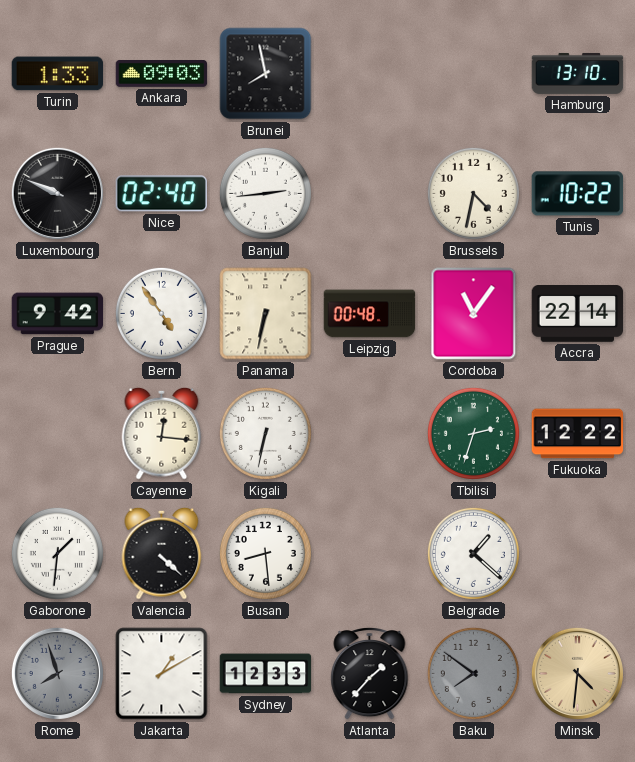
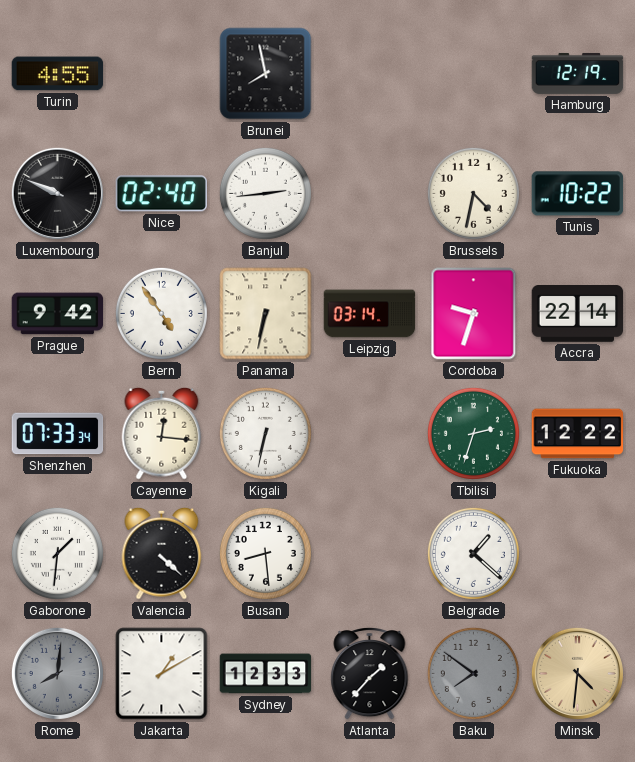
Turin: 1:33 -> 4:55
Ankara: 09:03 -> none
Hamburg: 13:10 -> 12:19
Leipzig: 00:48 -> 03:14
Cordoba: 11:06 -> 9:33
Shenzhen: none -> 07:33
Rome: 7:57 -> 8:01
